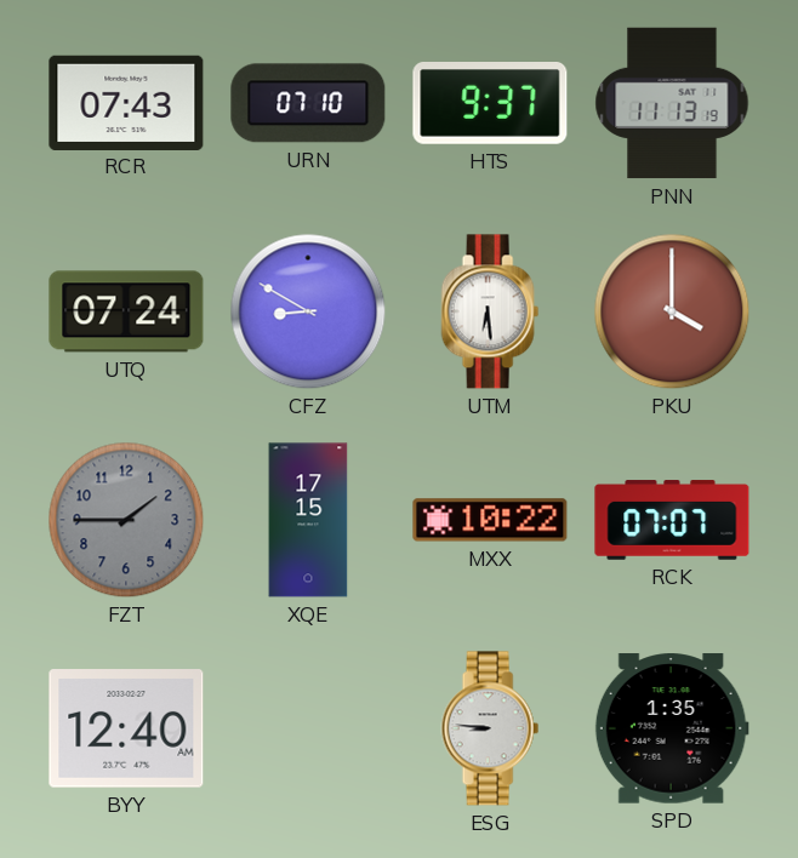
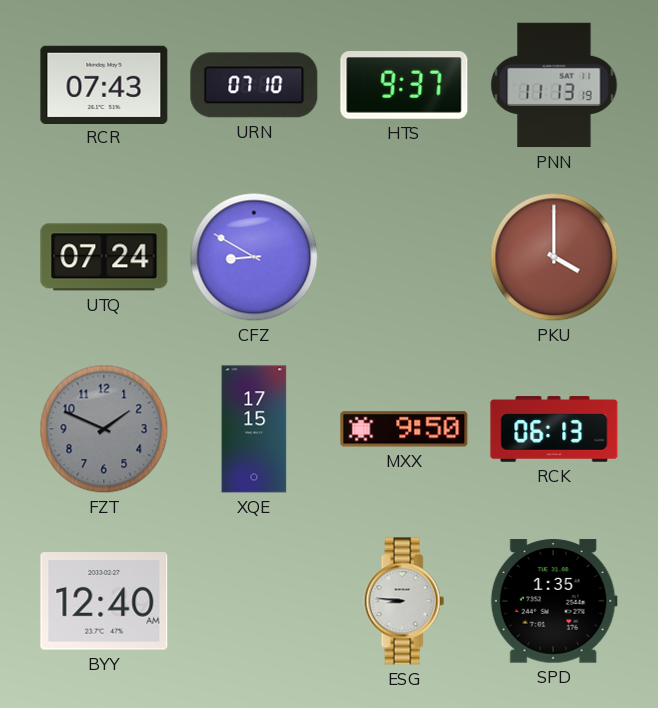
UTM: 6:29 -> none
FZT: 1:45 -> 1:49
MXX: 10:22 -> 9:50
RCK: 07:07 -> 06:13
